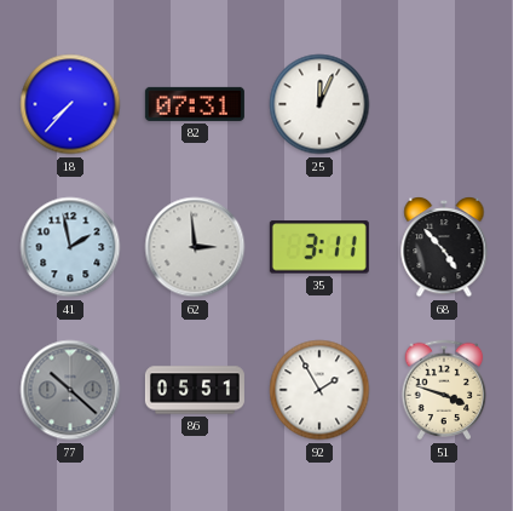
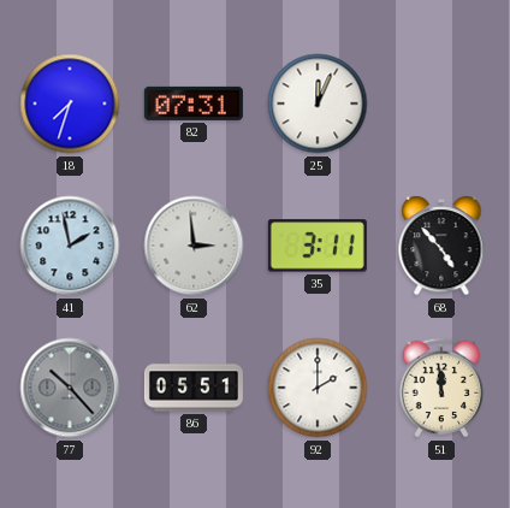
18: 7:37 -> 7:33
77: 10:22 -> 10:23
92: 1:55 -> 2:00
51: 3:48 -> 11:59
